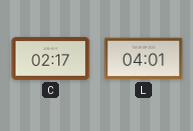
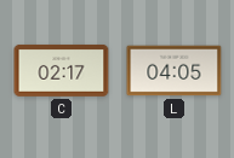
L: 04:01 -> 04:05
